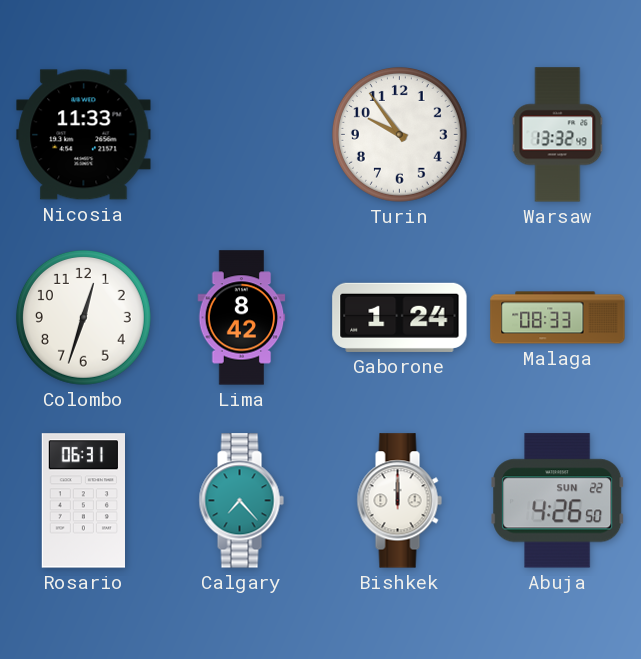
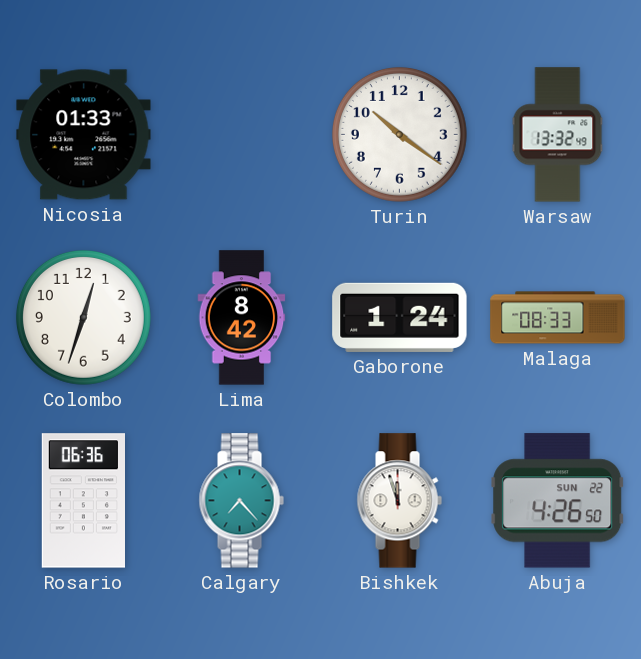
Nicosia: 11:33 -> 01:33
Turin: 9:54 -> 10:21
Rosario: 06:31 -> 06:36
Bishkek: 12:00 -> 11:57
